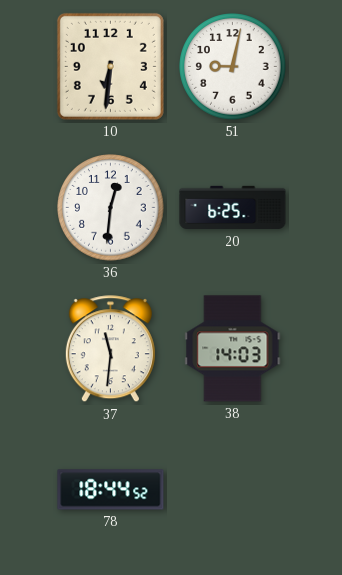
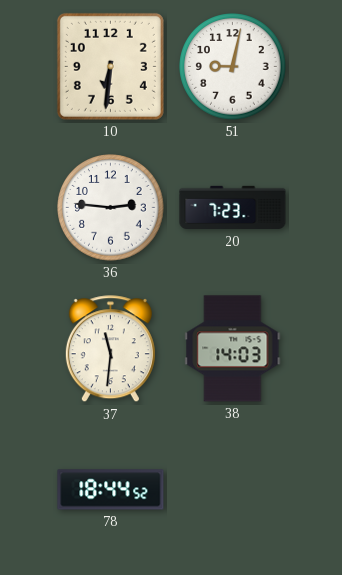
36: 12:31 -> 2:46
20: 6:25 -> 7:23
